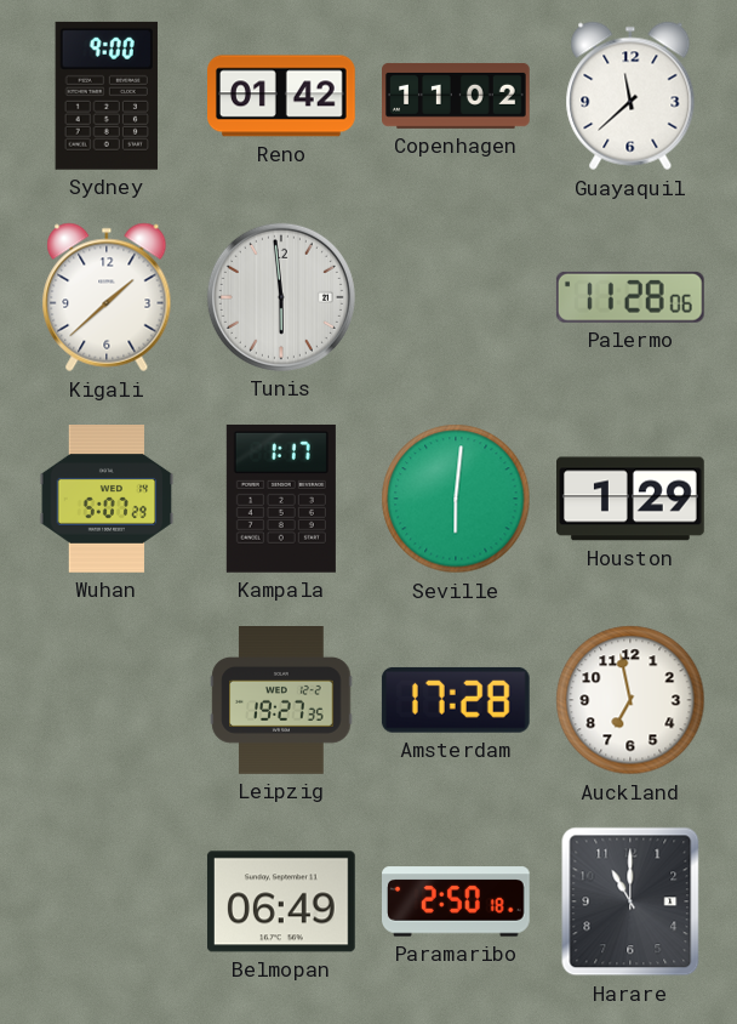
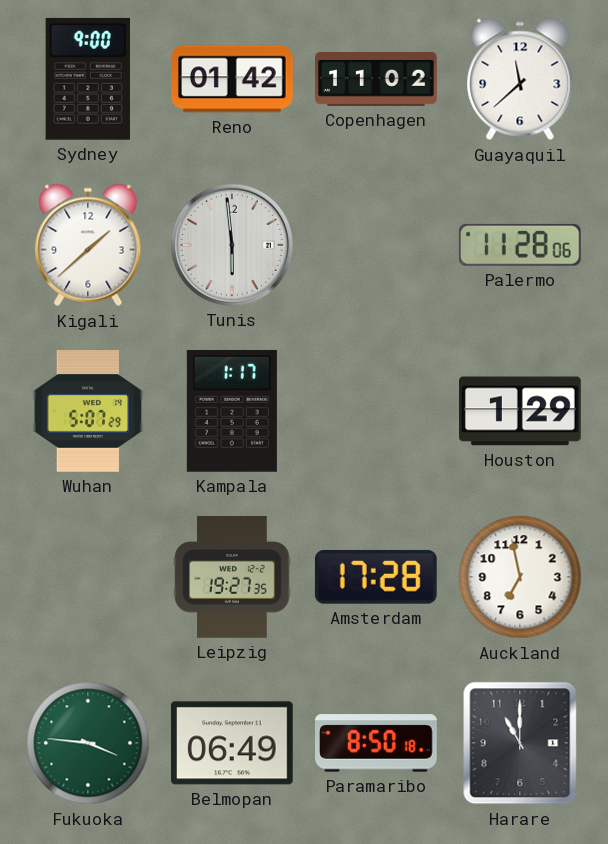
Seville: 6:01 -> none
Fukuoka: none -> 3:46
Paramaribo: 2:50 -> 8:50
